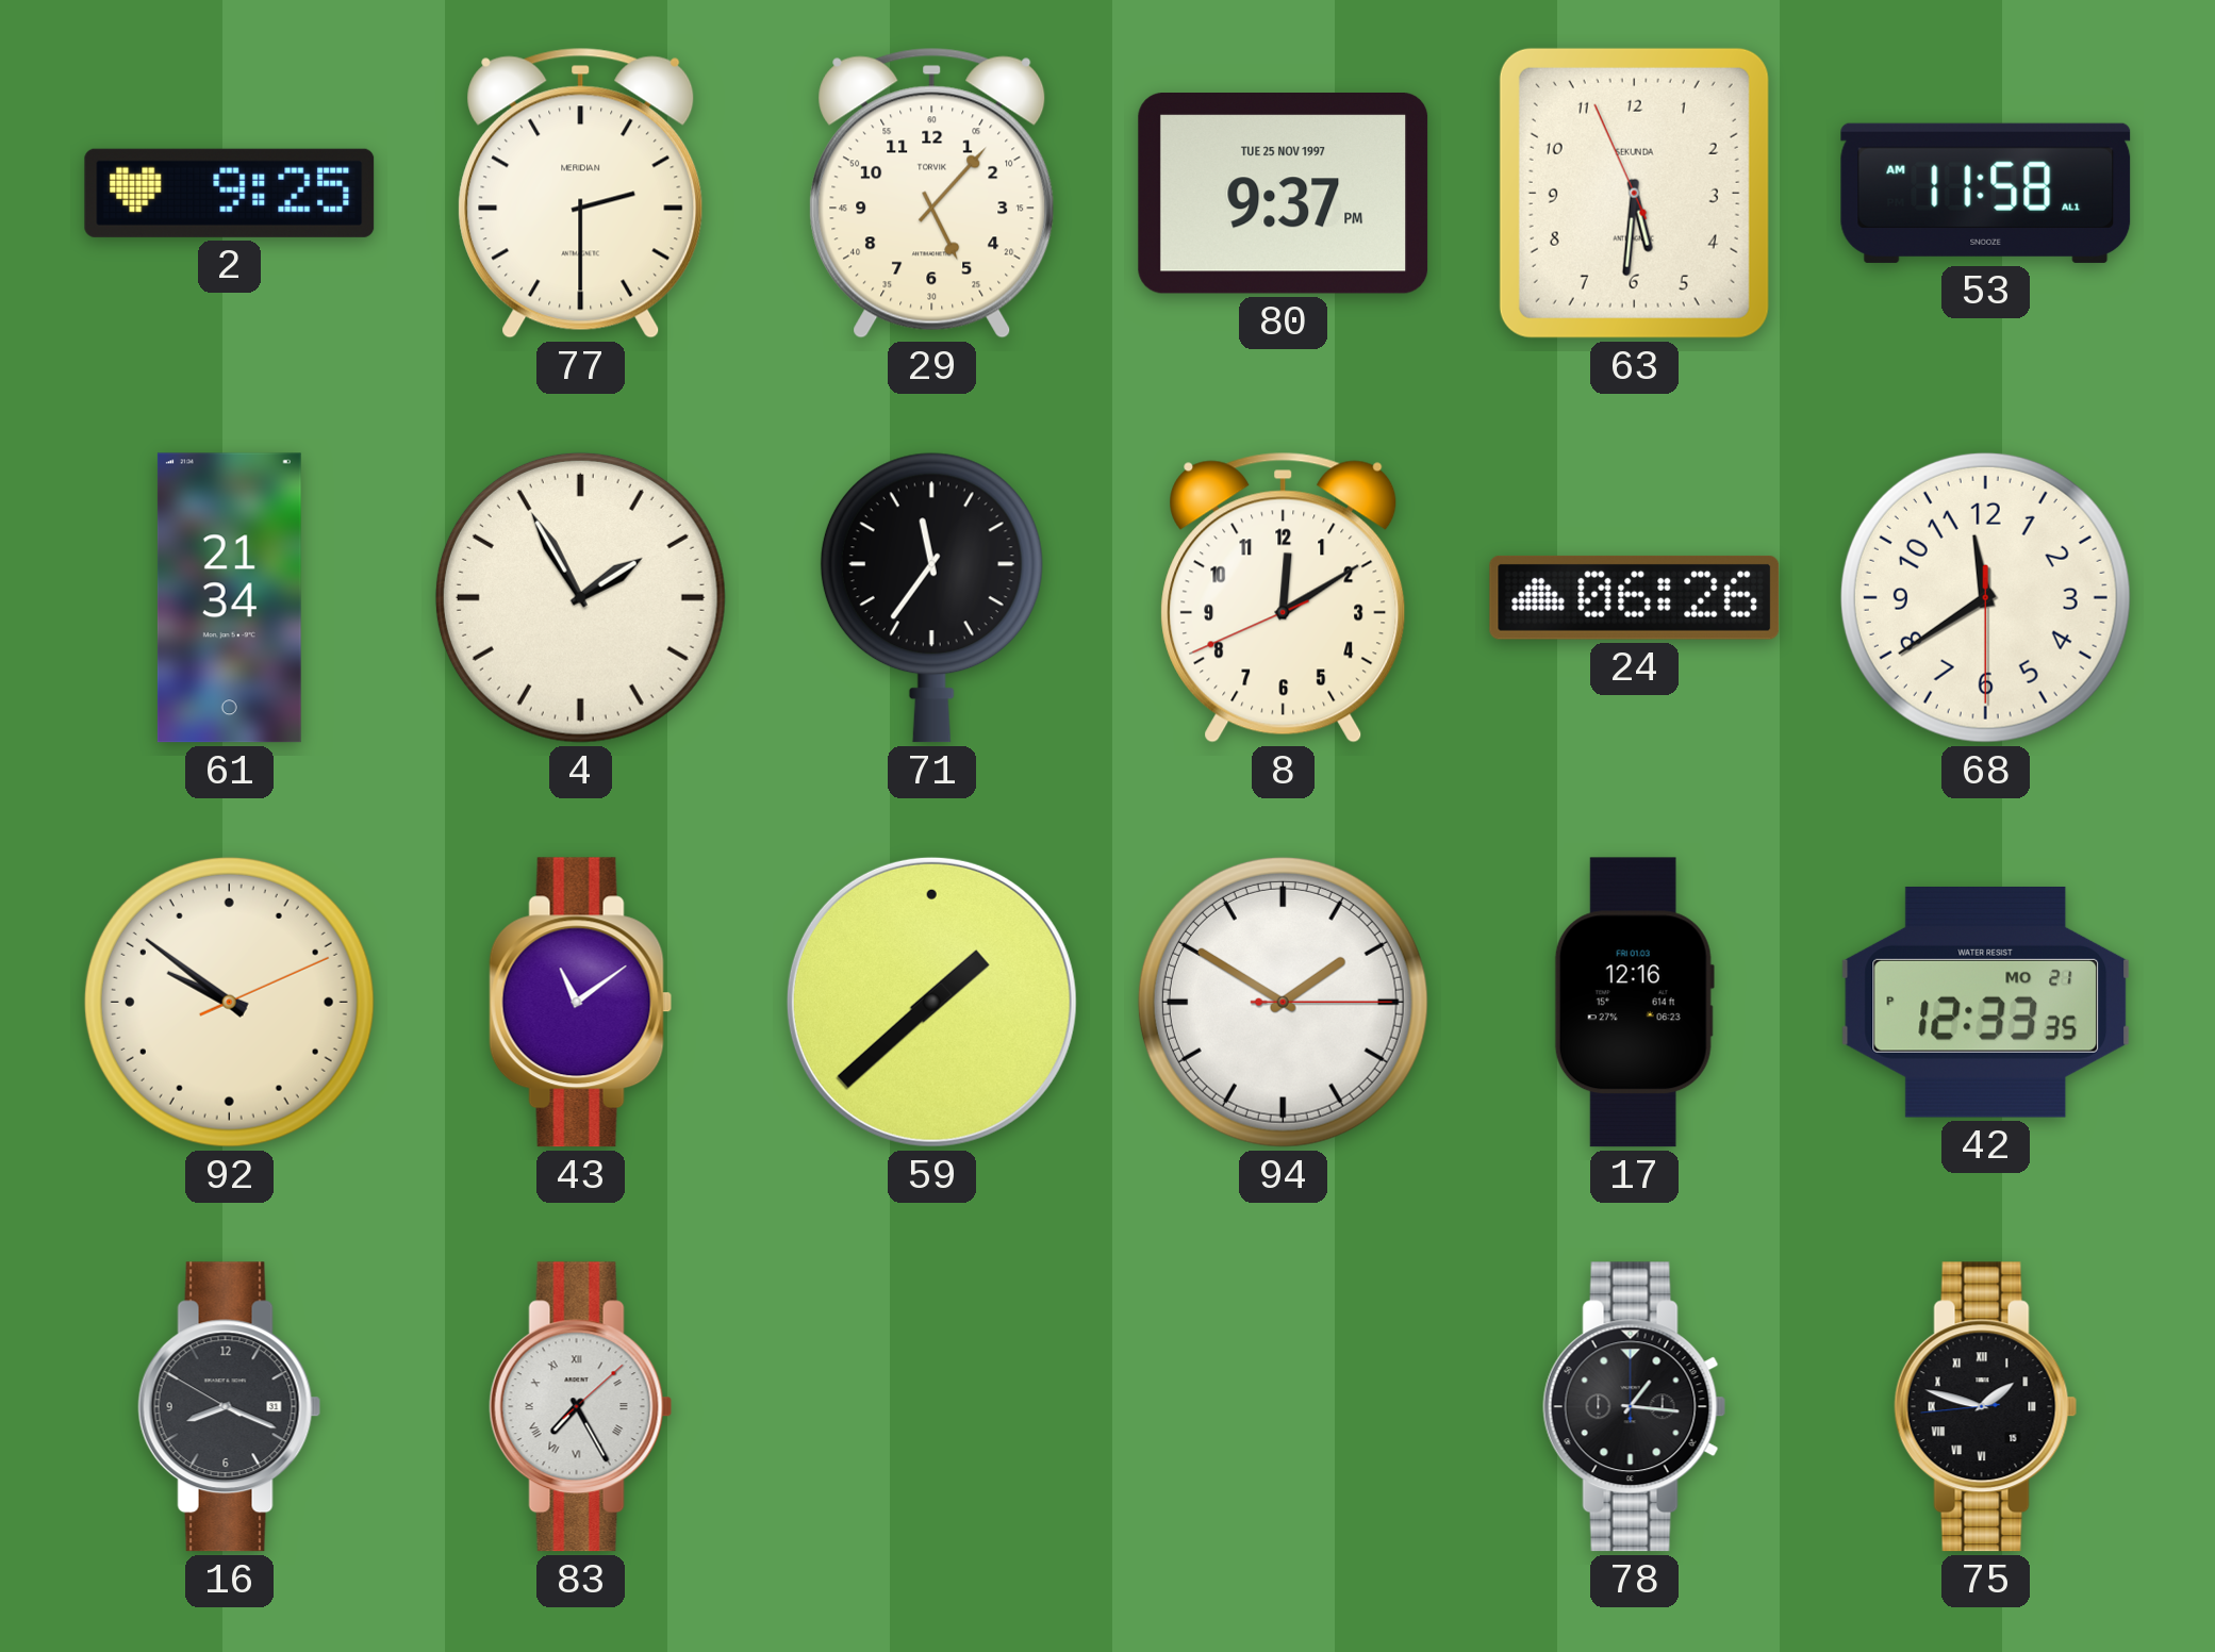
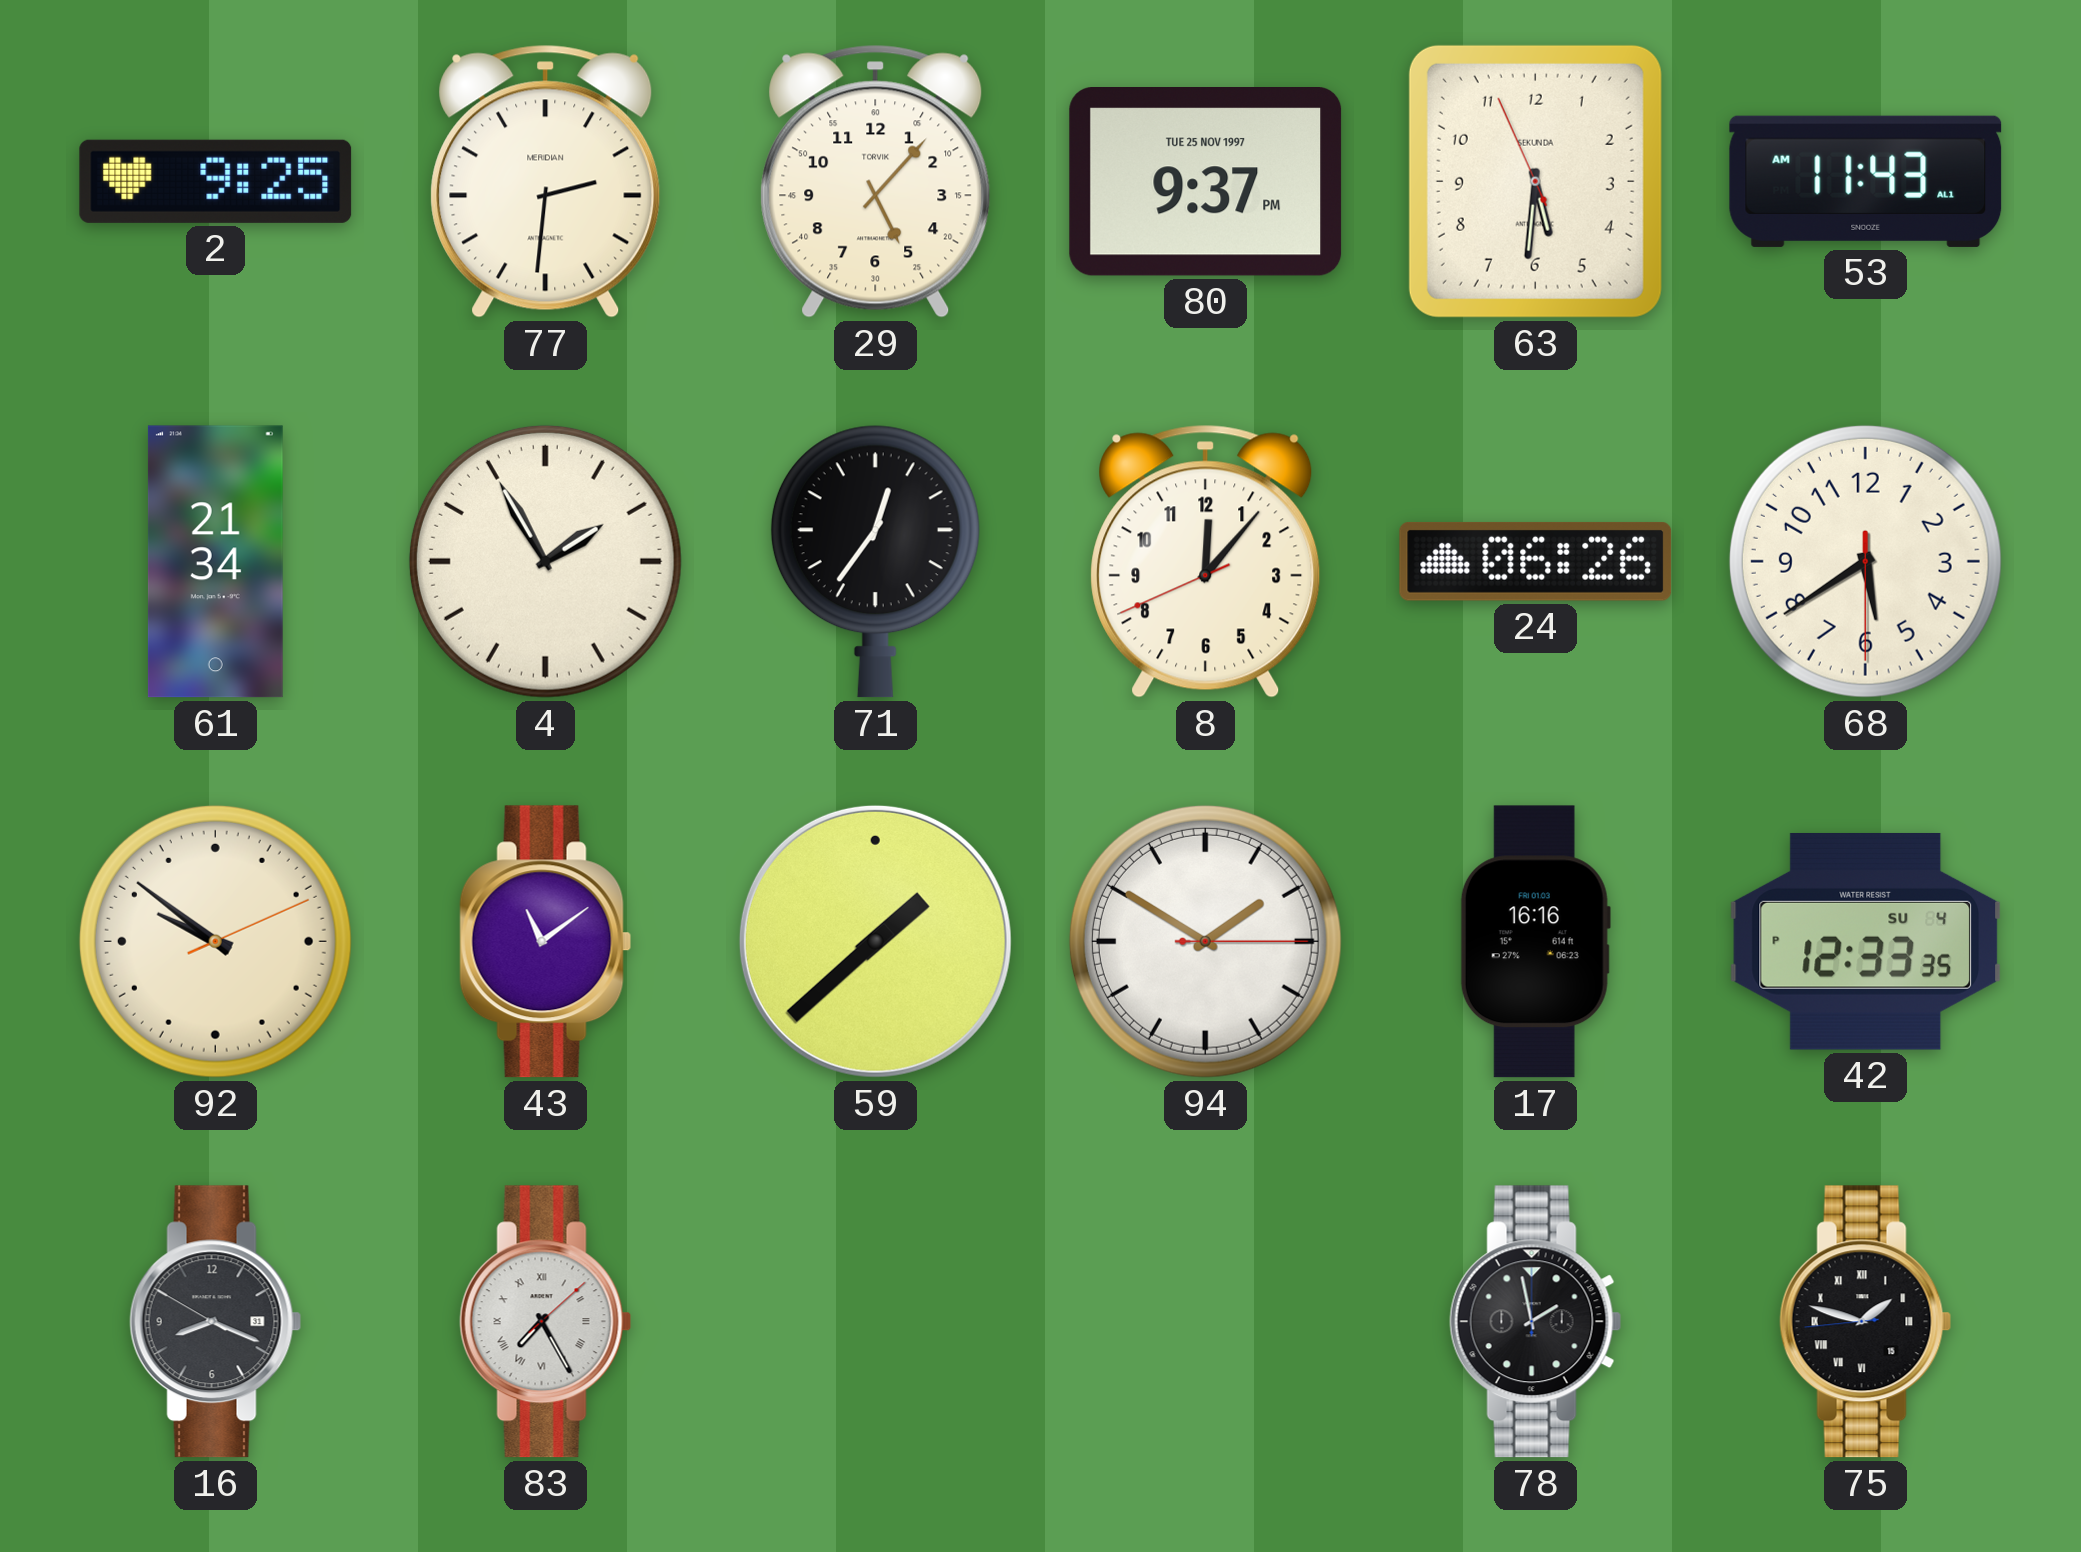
77: 2:30 -> 2:31
53: 11:58 -> 11:43
71: 11:36 -> 12:36
8: 12:09 -> 12:06
68: 11:39 -> 5:39
17: 12:16 -> 16:16
42 date: MO 21 -> SU 4
78: 1:16 -> 1:58
